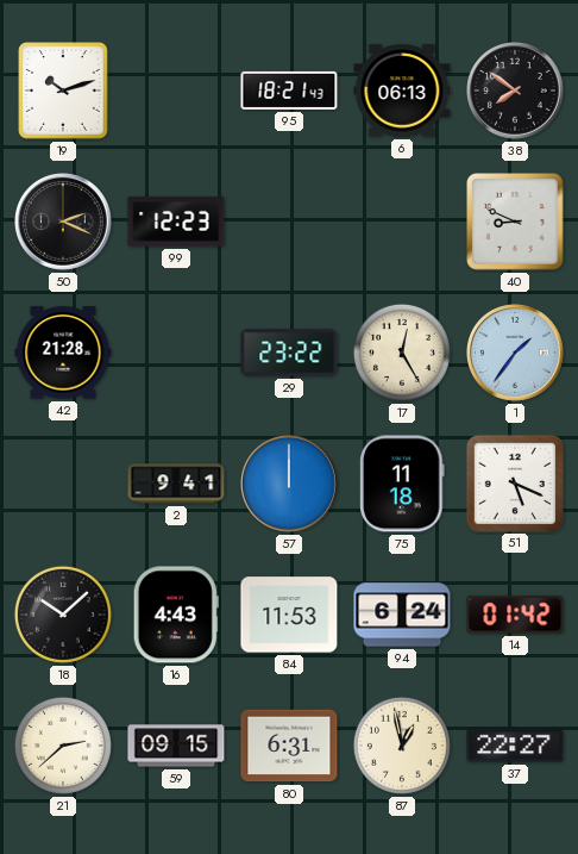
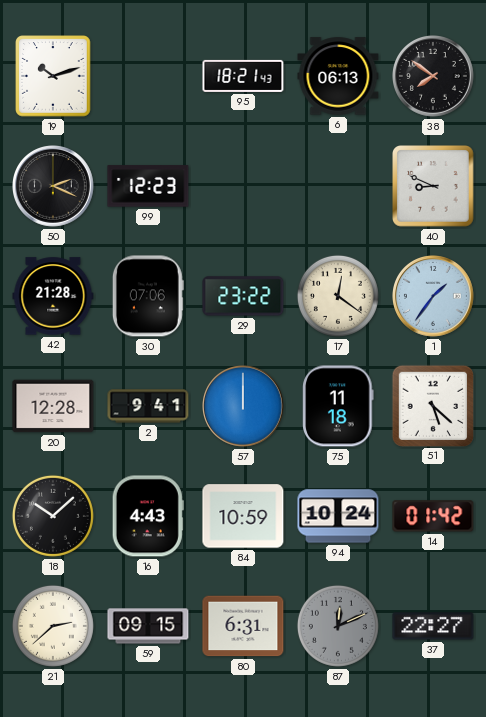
30: none -> 07:06
17: 12:25 -> 12:21
20: none -> 12:28
51: 5:19 -> 5:22
84: 11:53 -> 10:59
94: 6:24 -> 10:24
87: 12:58 -> 12:11
87 dial: cream -> grey
